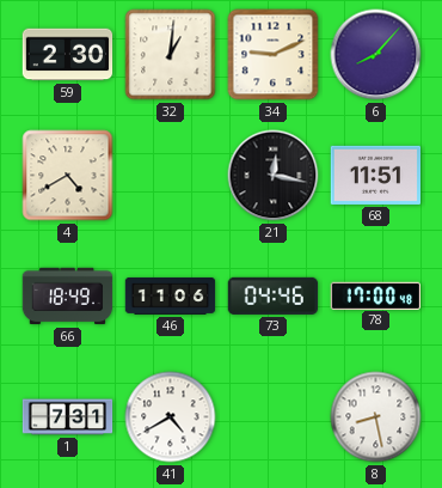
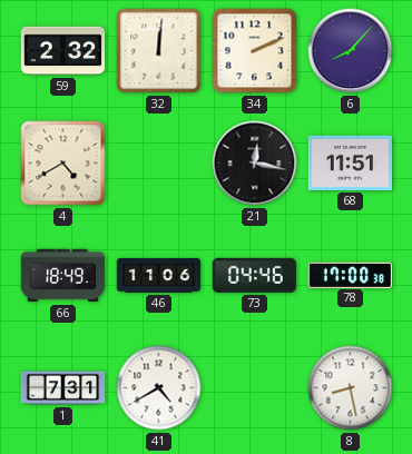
59: 2:30 -> 2:32
32: 1:01 -> 12:01
34: 9:11 -> 2:11
78: 17:00:48 -> 17:00:38
